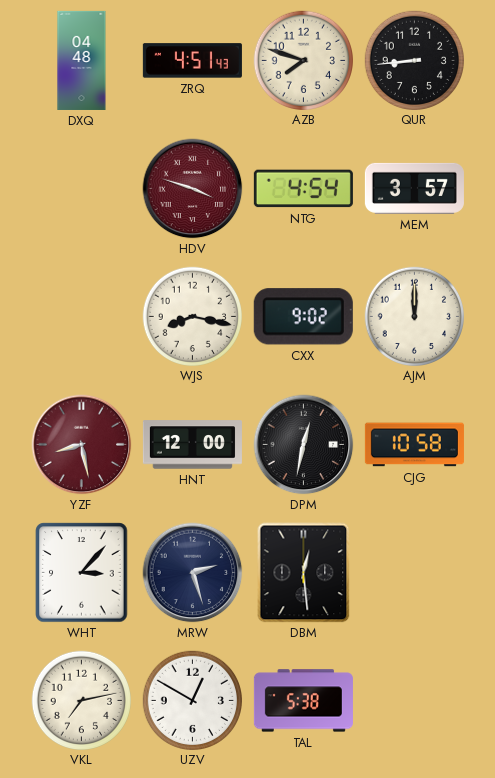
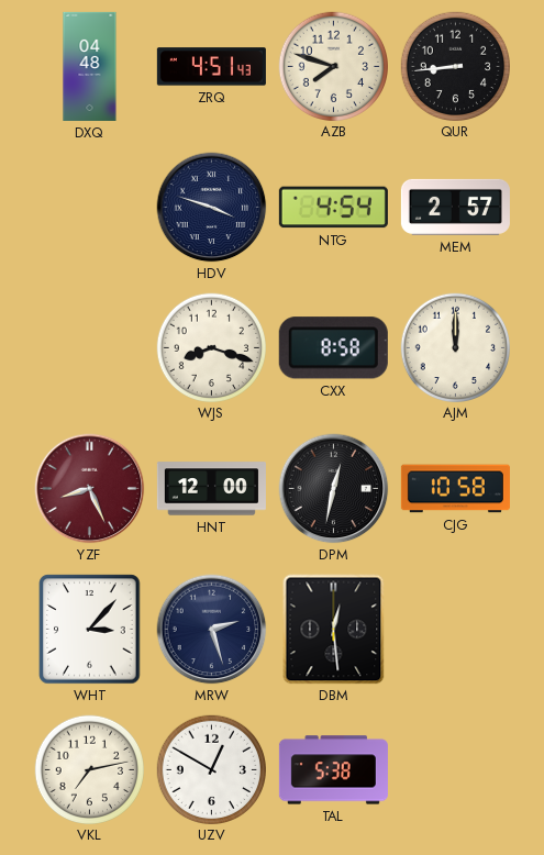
HDV dial: burgundy -> navy
MEM: 3:57 -> 2:57
WJS: 8:17 -> 8:18
CXX: 9:02 -> 8:58
YZF: 8:28 -> 8:26
